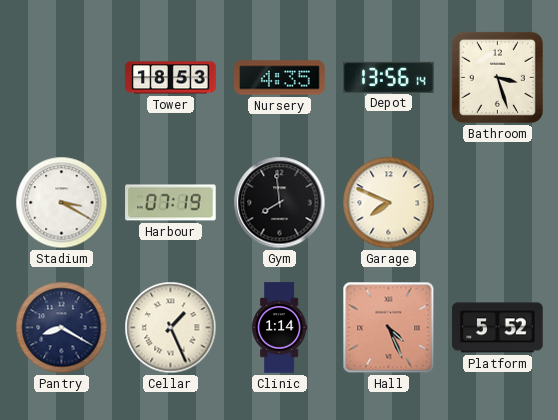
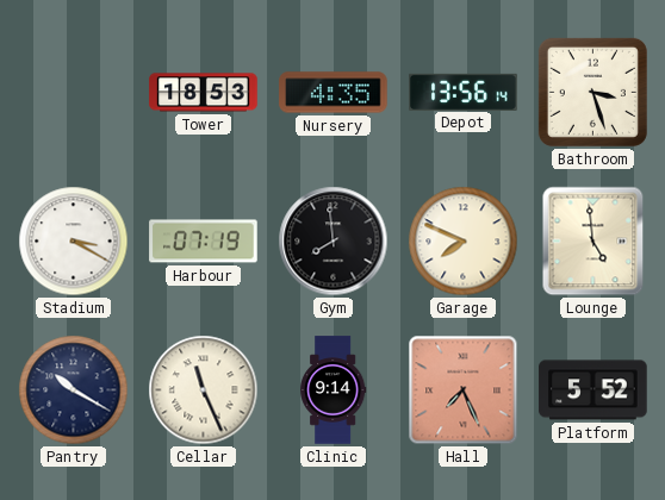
Lounge: none -> 4:59
Pantry: 8:20 -> 10:20
Cellar: 1:26 -> 11:26
Clinic: 1:14 -> 9:14
Hall: 4:26 -> 7:26
